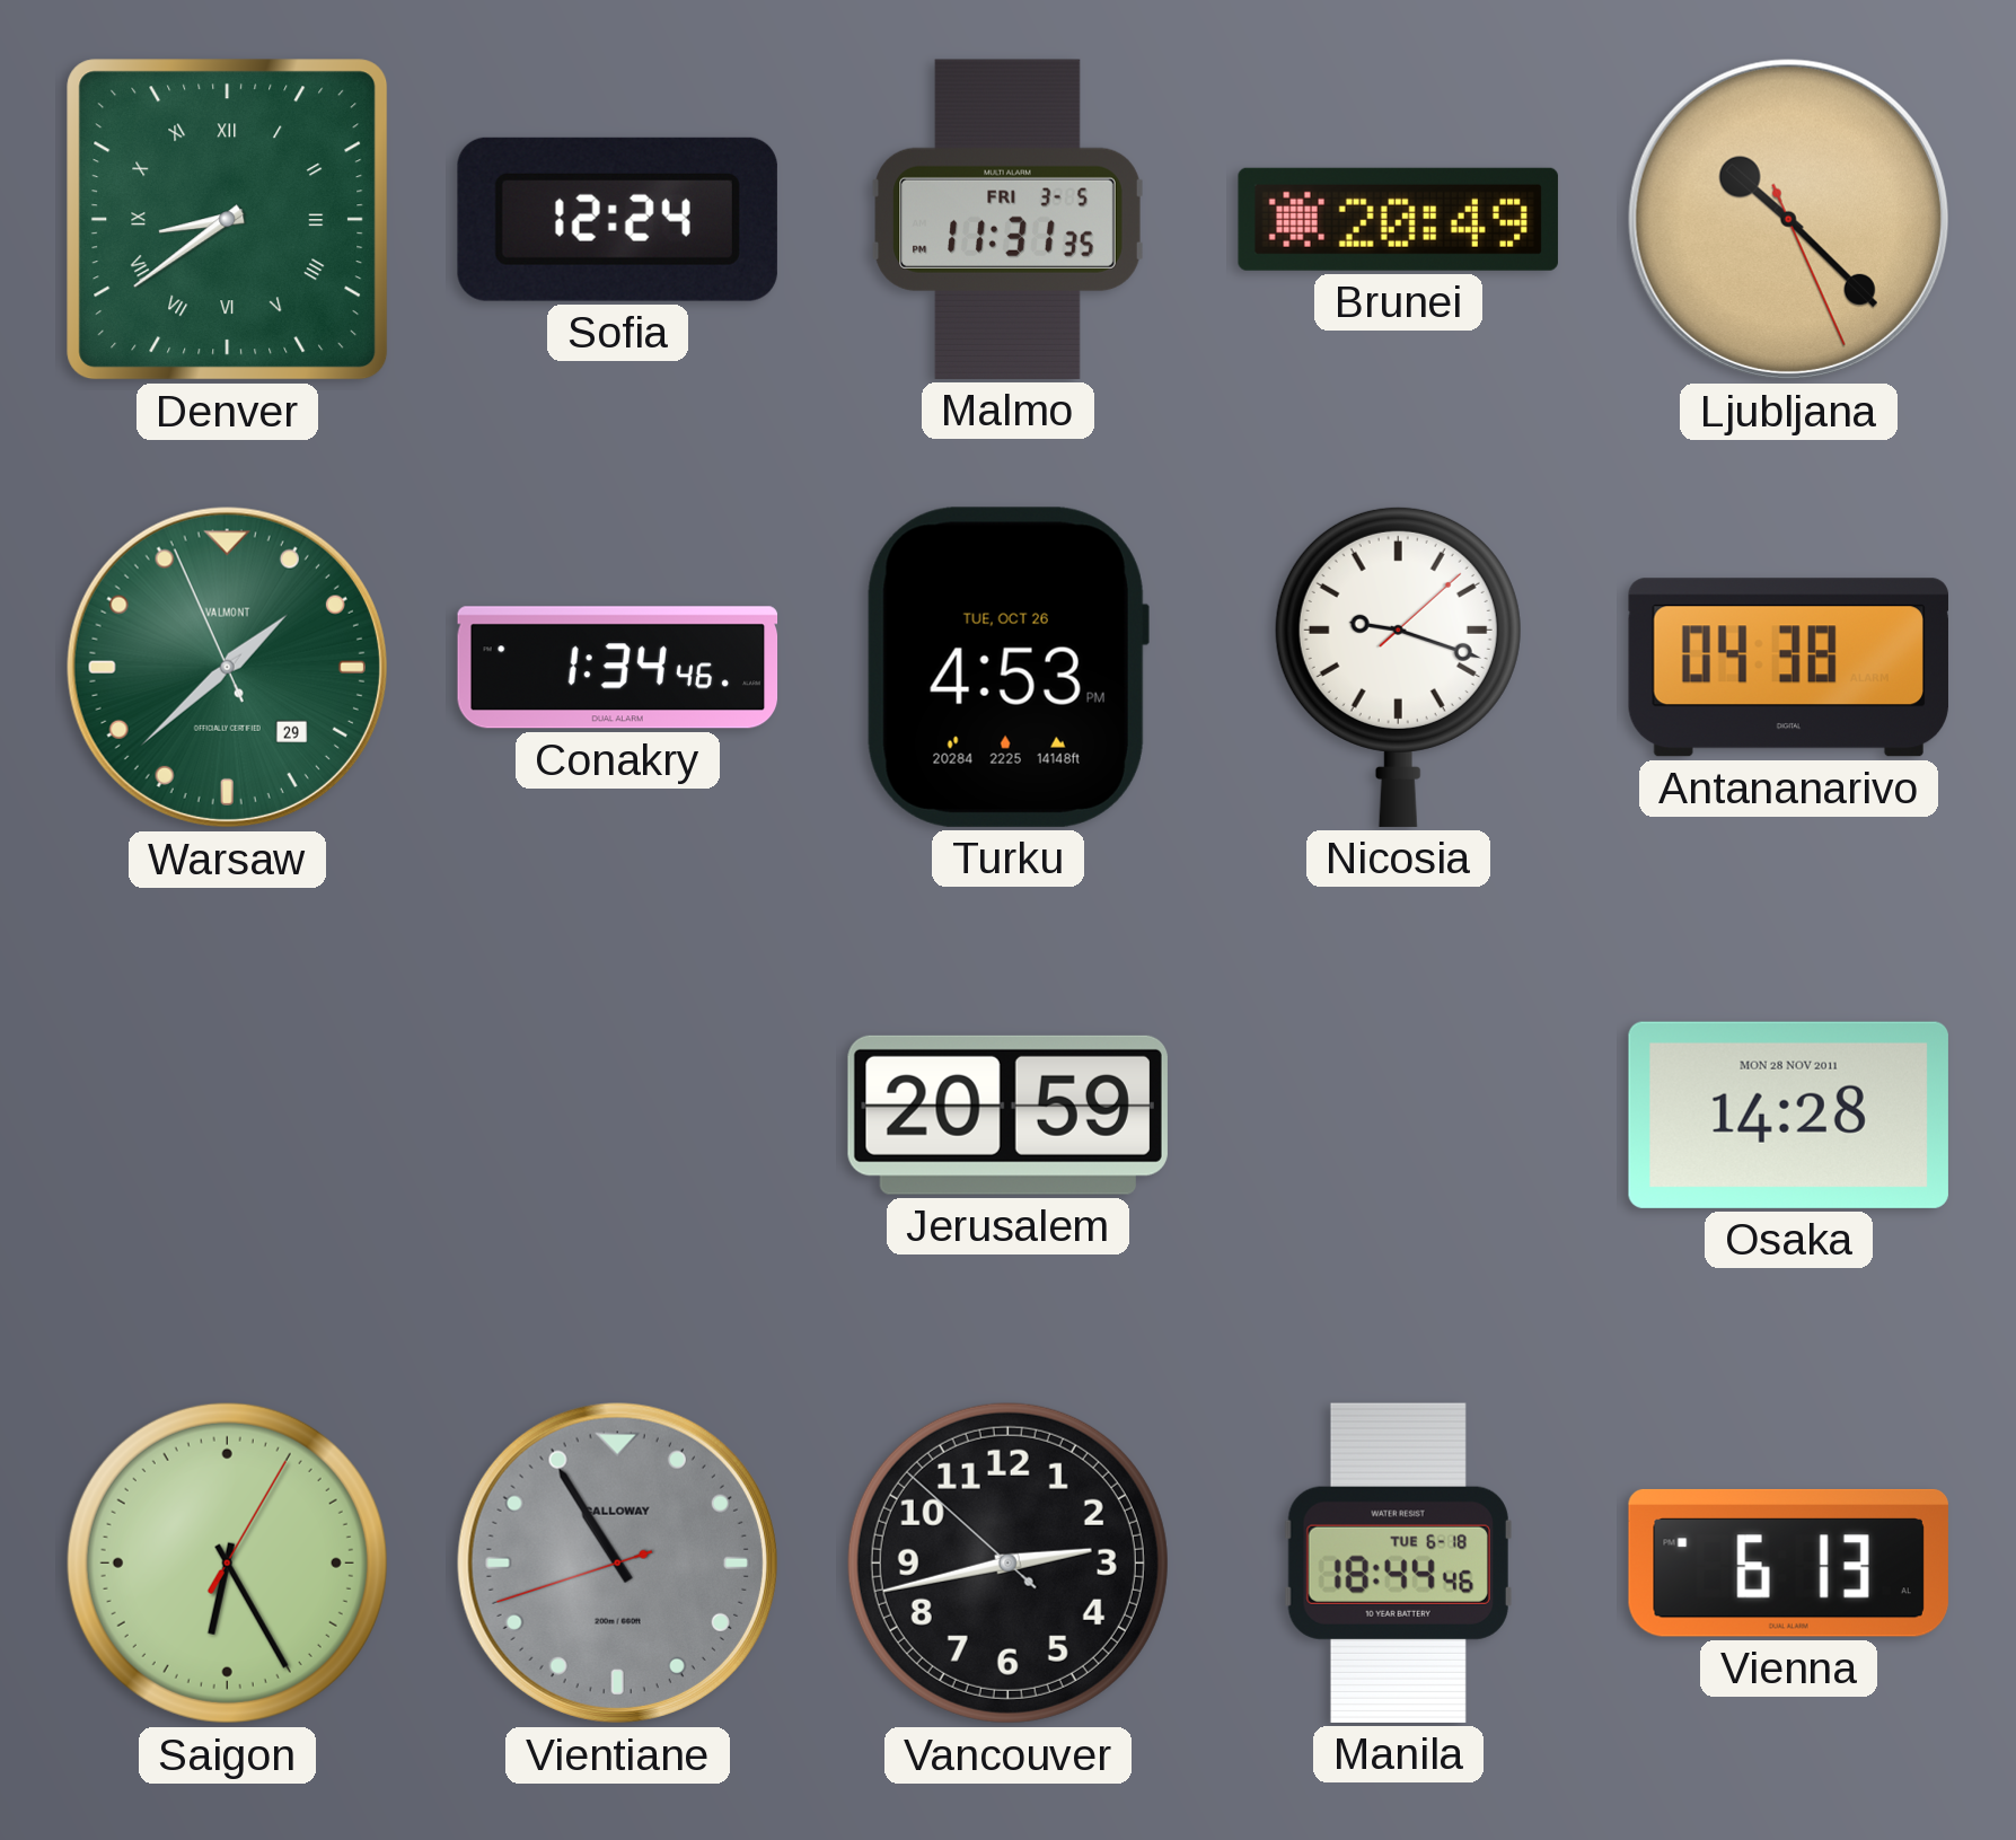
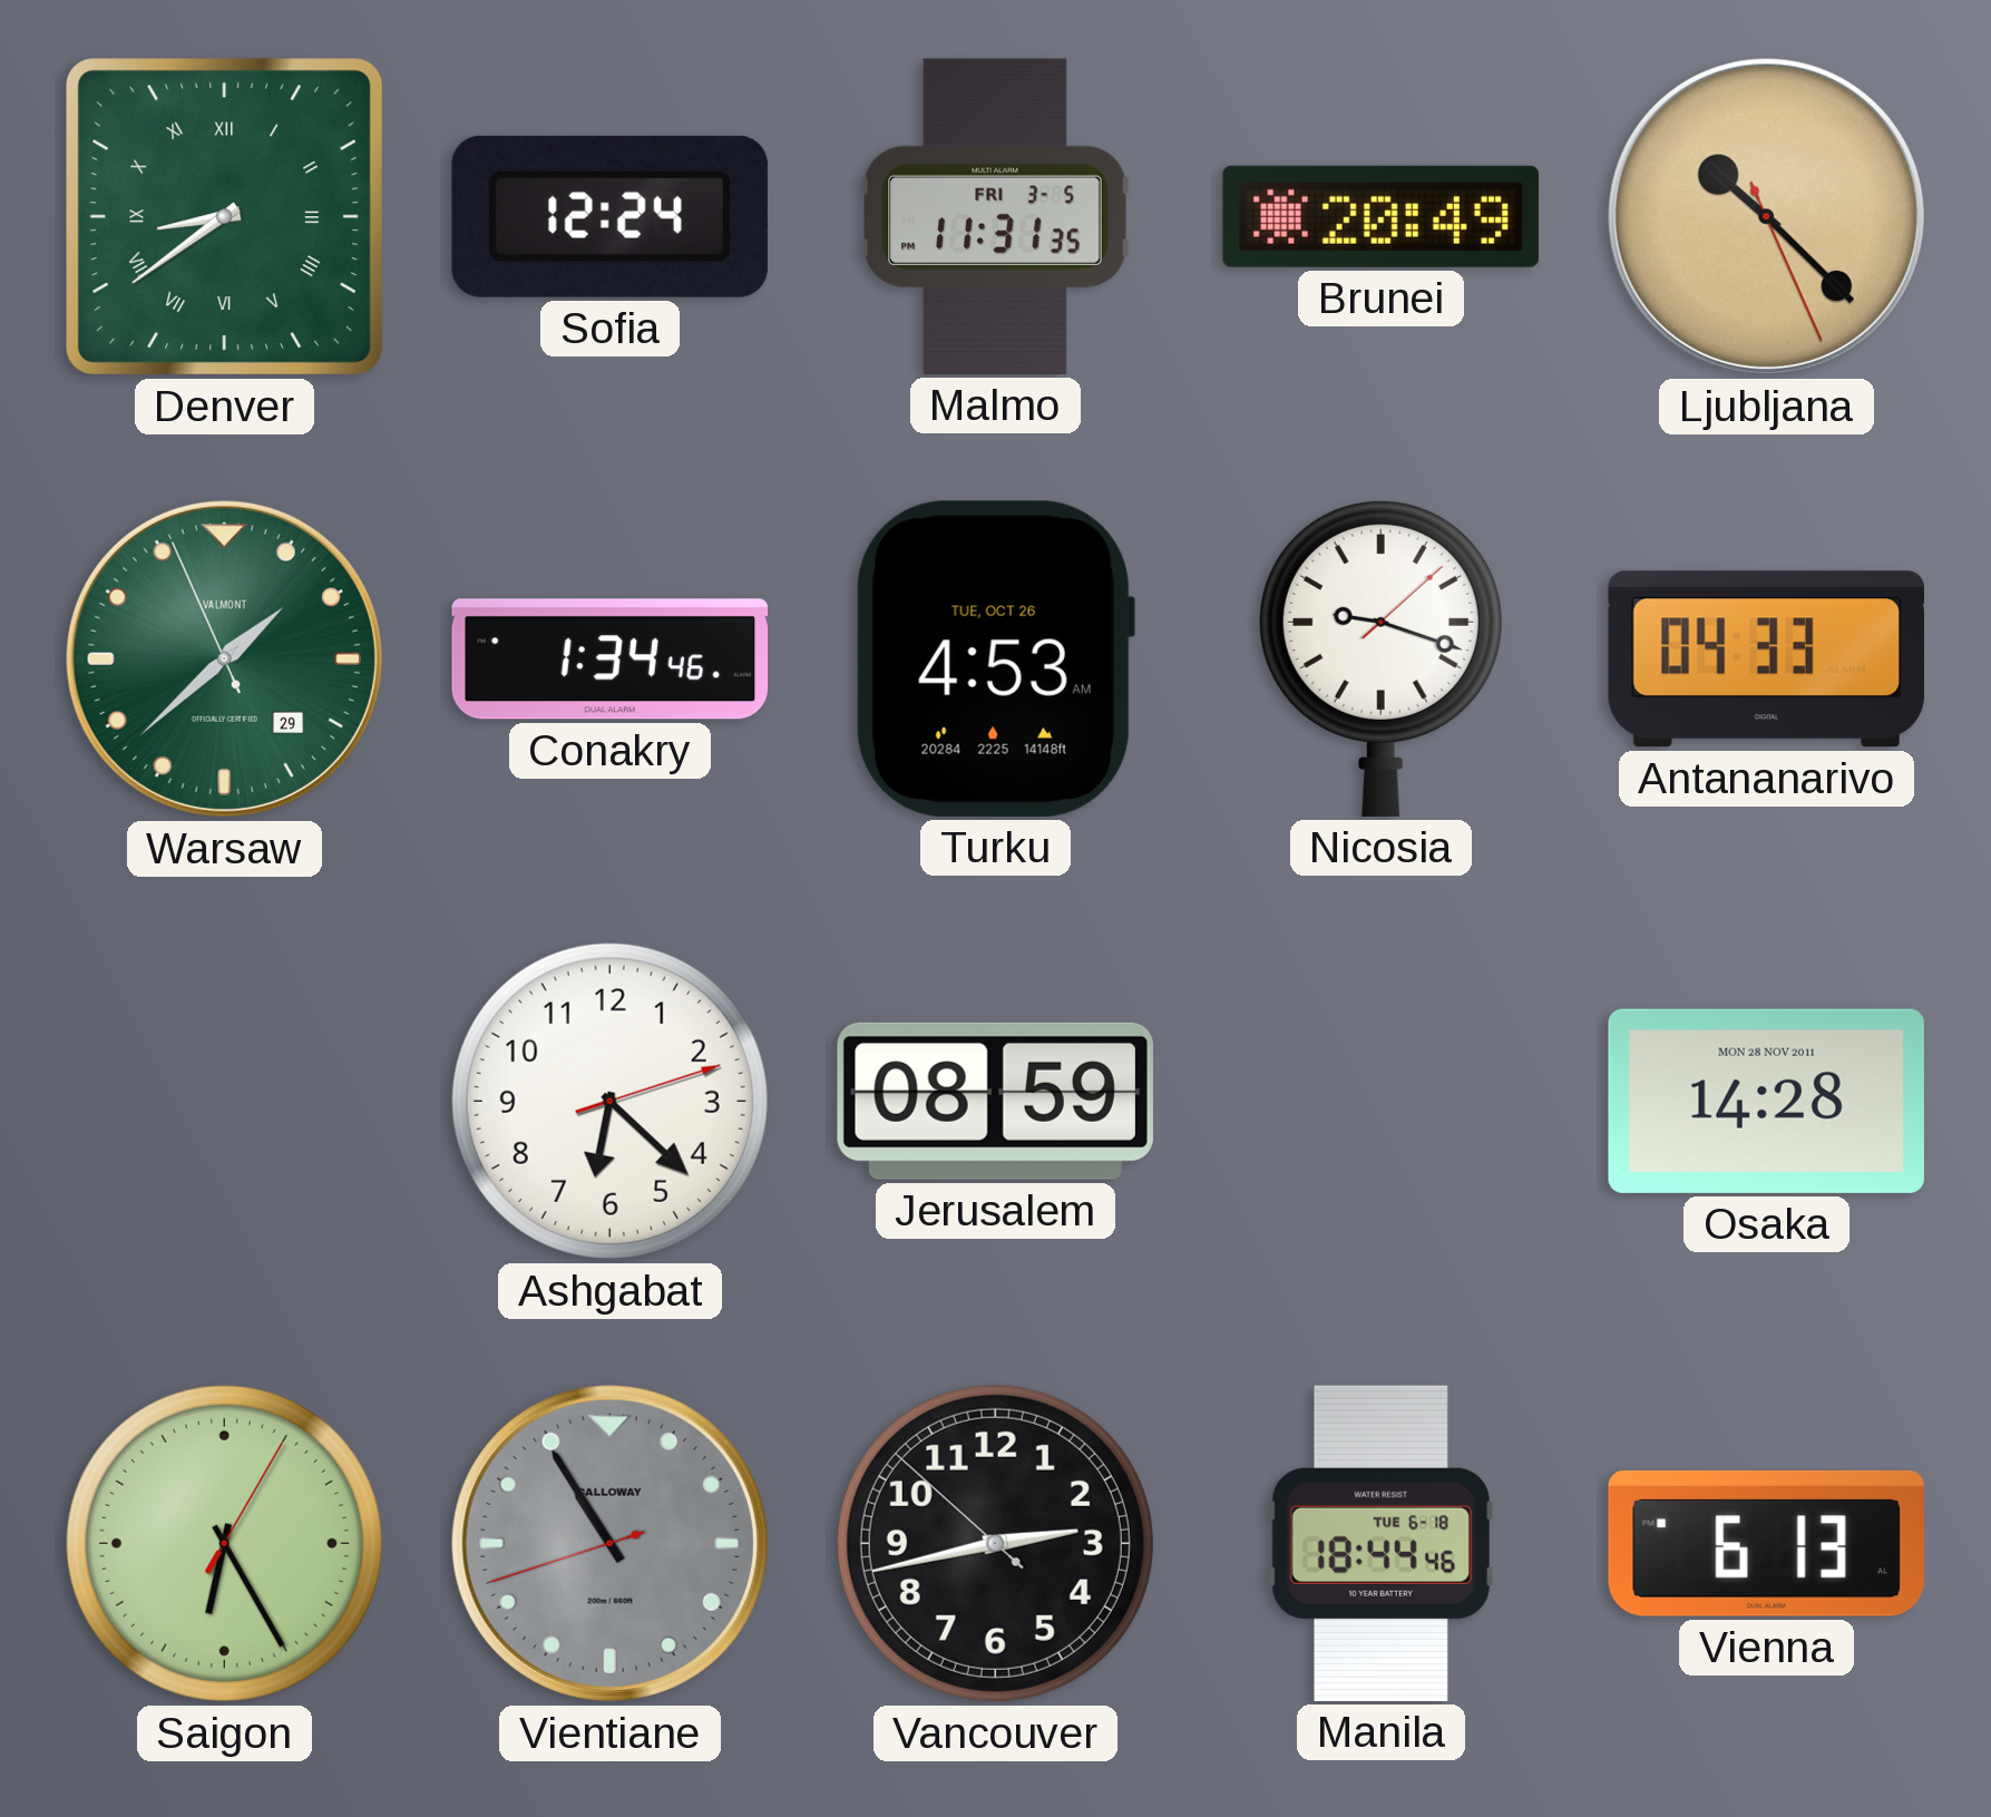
Turku: 4:53 PM -> 4:53 AM
Antananarivo: 04:38 -> 04:33
Ashgabat: none -> 6:22
Jerusalem: 20:59 -> 08:59
